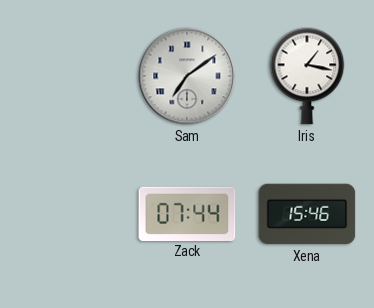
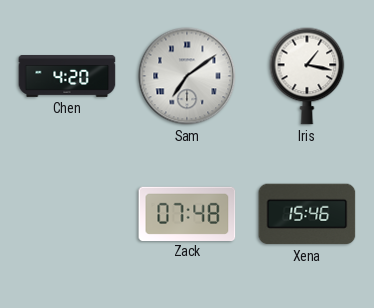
Chen: none -> 4:20
Zack: 07:44 -> 07:48
